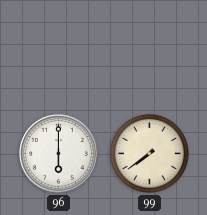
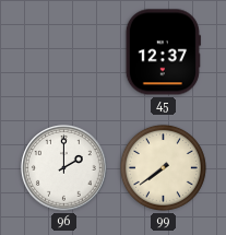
45: none -> 12:37
96: 6:00 -> 2:00
